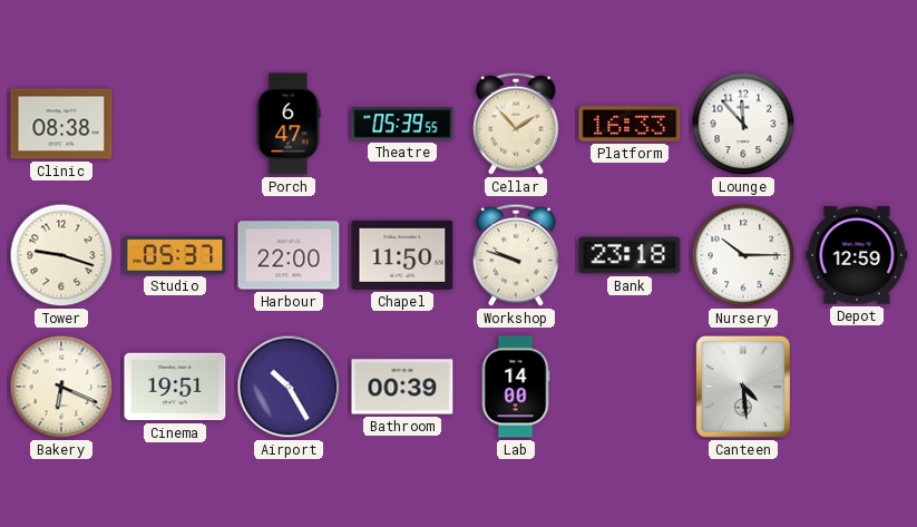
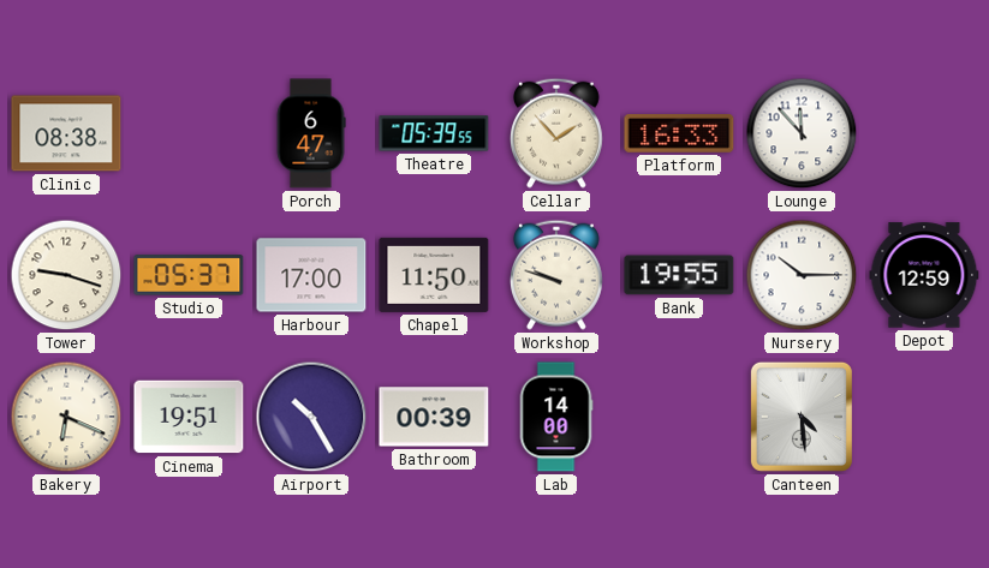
Harbour: 22:00 -> 17:00
Bank: 23:18 -> 19:55
